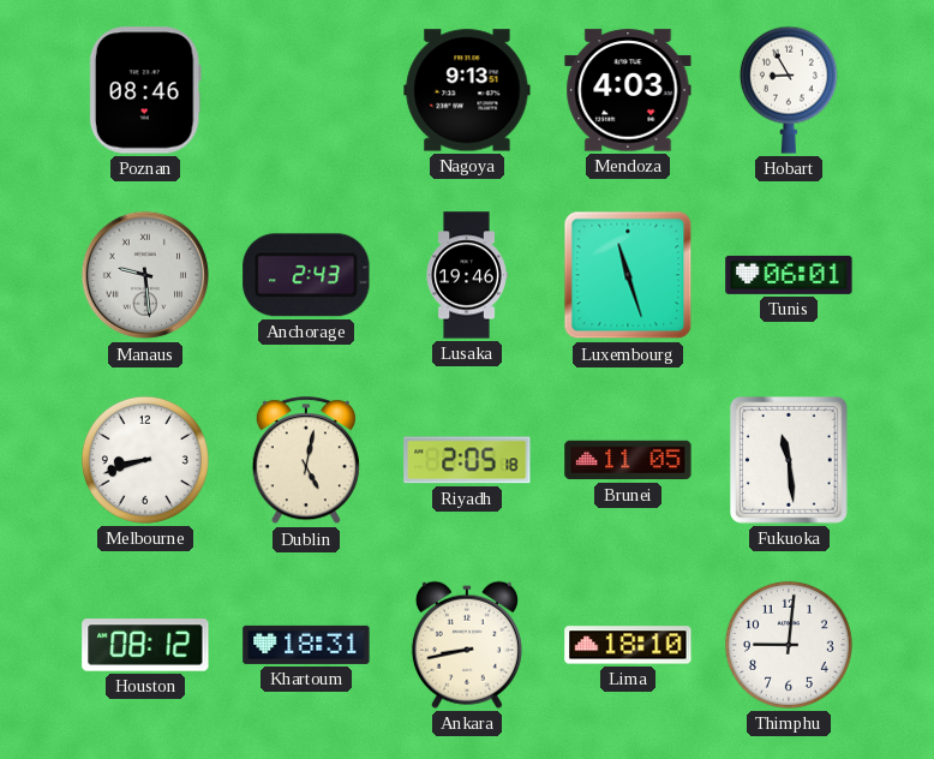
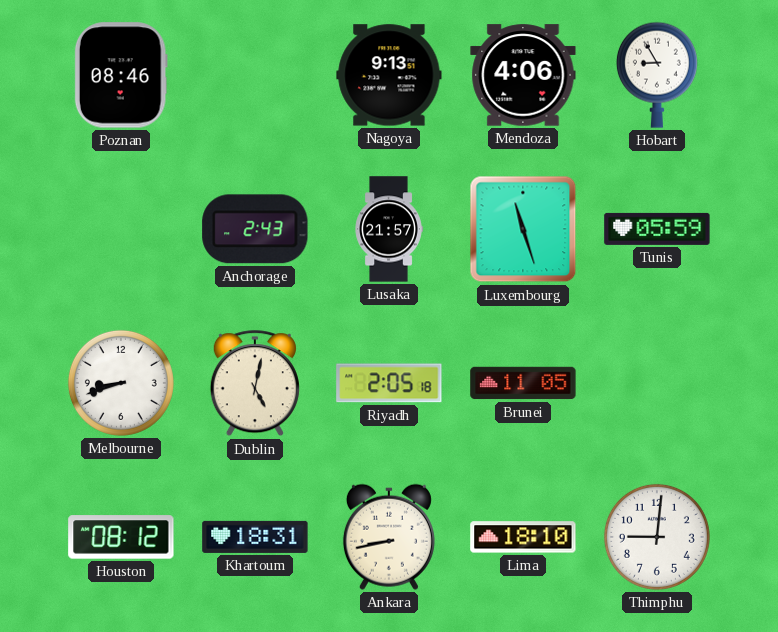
Mendoza: 4:03 -> 4:06
Manaus: 9:29 -> none
Lusaka: 19:46 -> 21:57
Tunis: 06:01 -> 05:59
Fukuoka: 11:29 -> none
